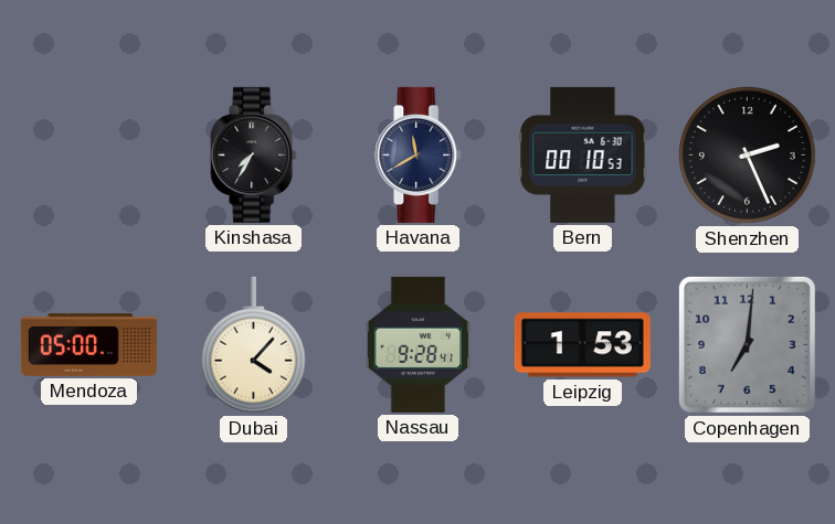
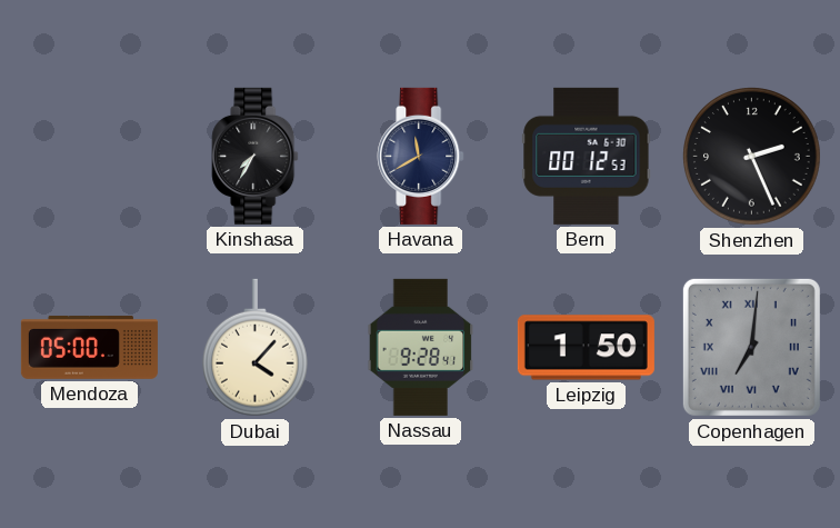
Bern: 00:10 -> 00:12
Leipzig: 1:53 -> 1:50
Copenhagen numerals: Arabic -> Roman
